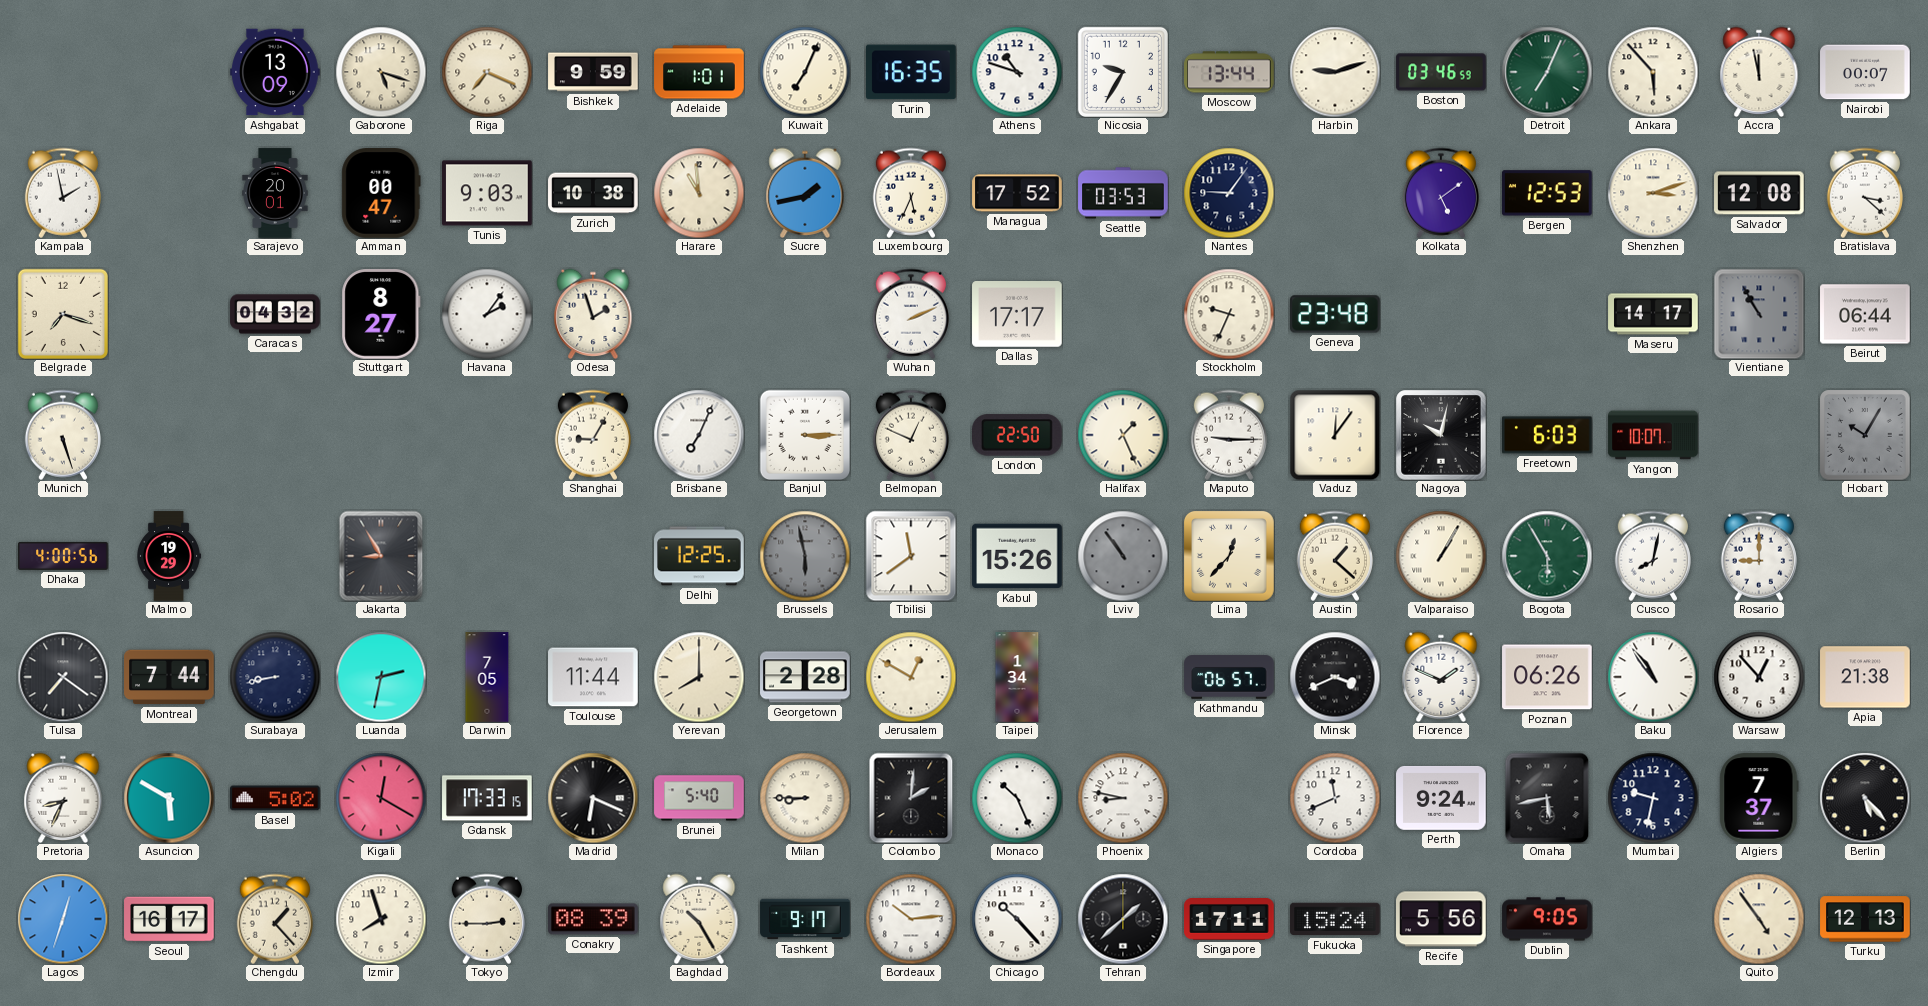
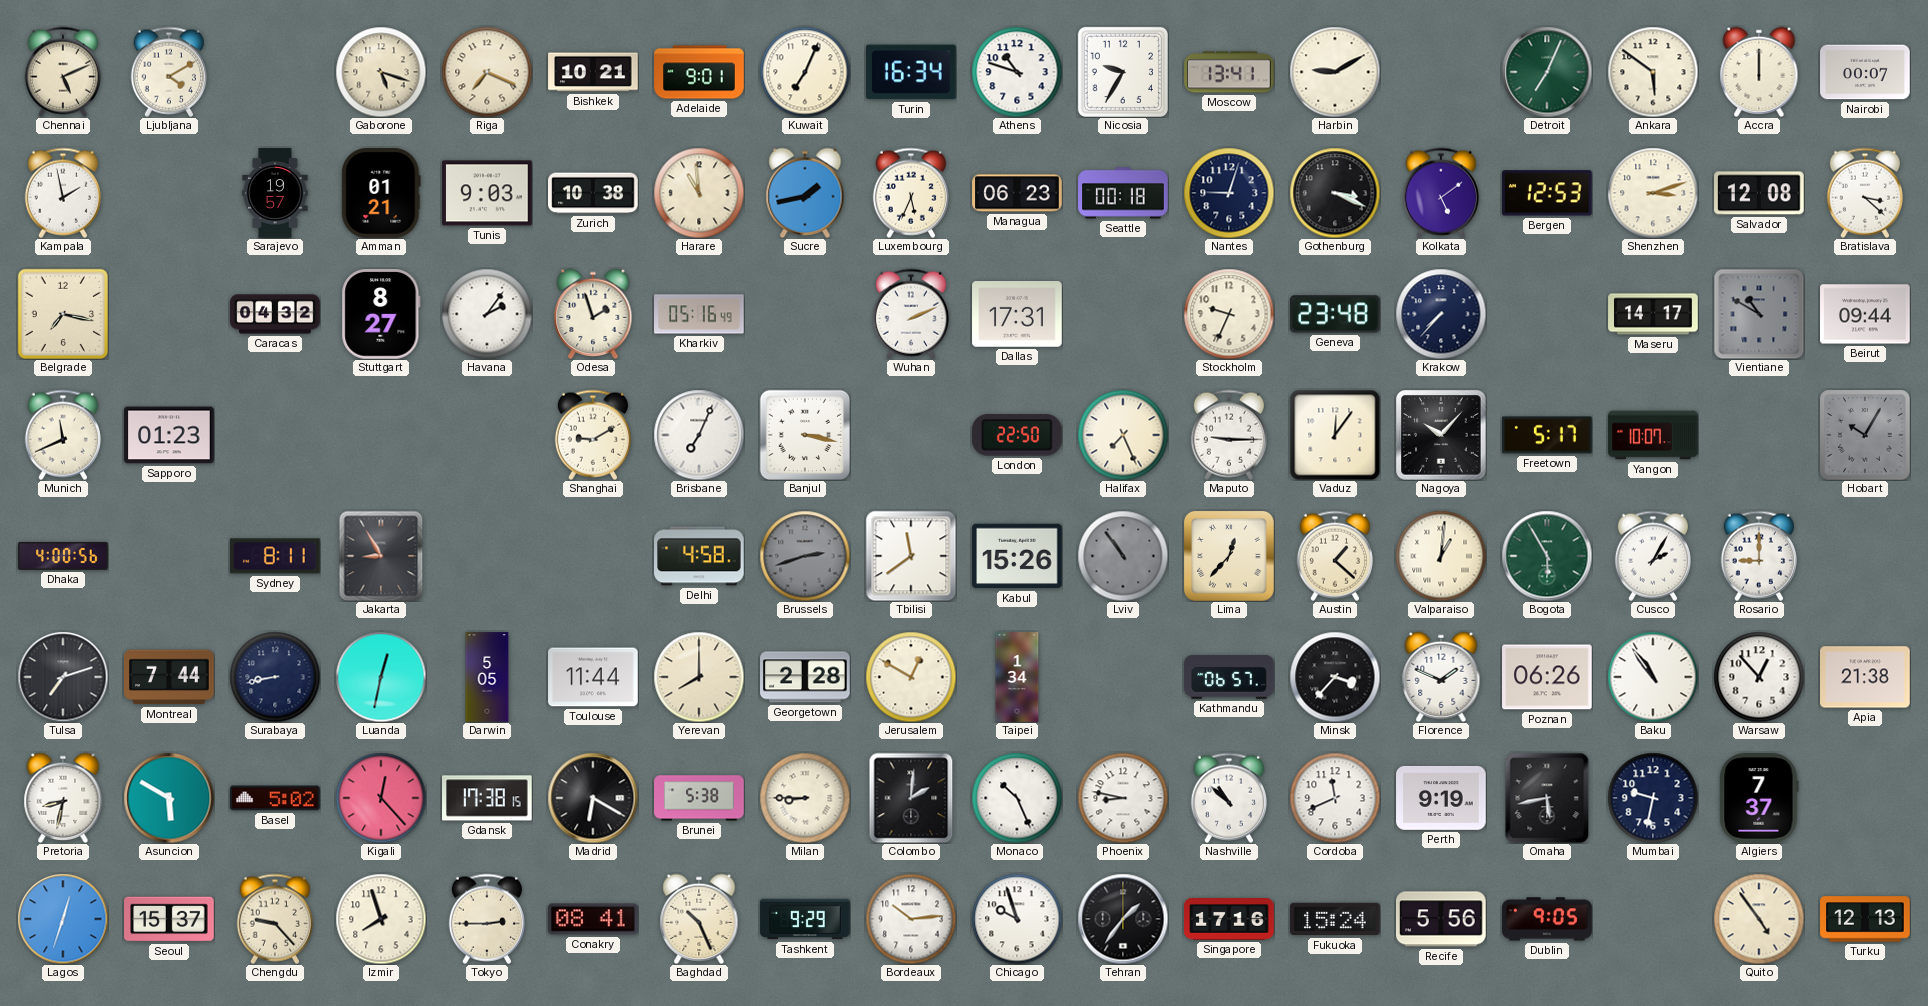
Chennai: none -> 5:11
Ljubljana: none -> 4:10
Ashgabat: 13:09 -> none
Bishkek: 9:59 -> 10:21
Adelaide: 1:01 -> 9:01
Turin: 16:35 -> 16:34
Moscow: 13:44 -> 13:41
Harbin: 9:12 -> 9:10
Boston: 03:46 -> none
Ankara: 5:53 -> 5:51
Accra: 11:58 -> 12:00
Sarajevo: 20:01 -> 19:57
Amman: 00:47 -> 01:21
Managua: 17:52 -> 06:23
Seattle: 03:53 -> 00:18
Nantes: 9:06 -> 9:03
Gothenburg: none -> 3:19
Belgrade: 7:18 -> 7:17
Kharkiv: none -> 05:16
Dallas: 17:17 -> 17:31
Krakow: none -> 7:37
Vientiane: 10:55 -> 10:50
Beirut: 06:44 -> 09:44
Munich: 5:27 -> 11:41
Sapporo: none -> 01:23
Shanghai: 9:05 -> 9:10
Banjul: 3:15 -> 3:17
Belmopan: 12:49 -> none
Halifax: 1:26 -> 7:26
Nagoya: 10:02 -> 10:07
Freetown: 6:03 -> 5:17
Malmo: 19:29 -> none
Sydney: none -> 8:11
Delhi: 12:25 -> 4:58
Brussels: 5:58 -> 2:42
Valparaiso: 1:05 -> 1:01
Cusco: 8:02 -> 2:05
Tulsa: 7:21 -> 7:12
Luanda: 2:32 -> 12:32
Darwin: 7:05 -> 5:05
Minsk: 3:41 -> 3:37
Pretoria: 8:34 -> 8:32
Kigali: 12:20 -> 12:23
Gdansk: 17:33 -> 17:38
Madrid: 6:19 -> 6:20
Brunei: 5:40 -> 5:38
Nashville: none -> 10:52
Perth: 9:24 -> 9:19
Berlin: 5:23 -> none
Seoul: 16:17 -> 15:37
Chengdu: 1:23 -> 9:23
Conakry: 08:39 -> 08:41
Baghdad: 10:25 -> 10:26
Tashkent: 9:17 -> 9:29
Chicago: 10:23 -> 9:57
Tehran: 1:38 -> 1:36
Singapore: 17:11 -> 17:16
